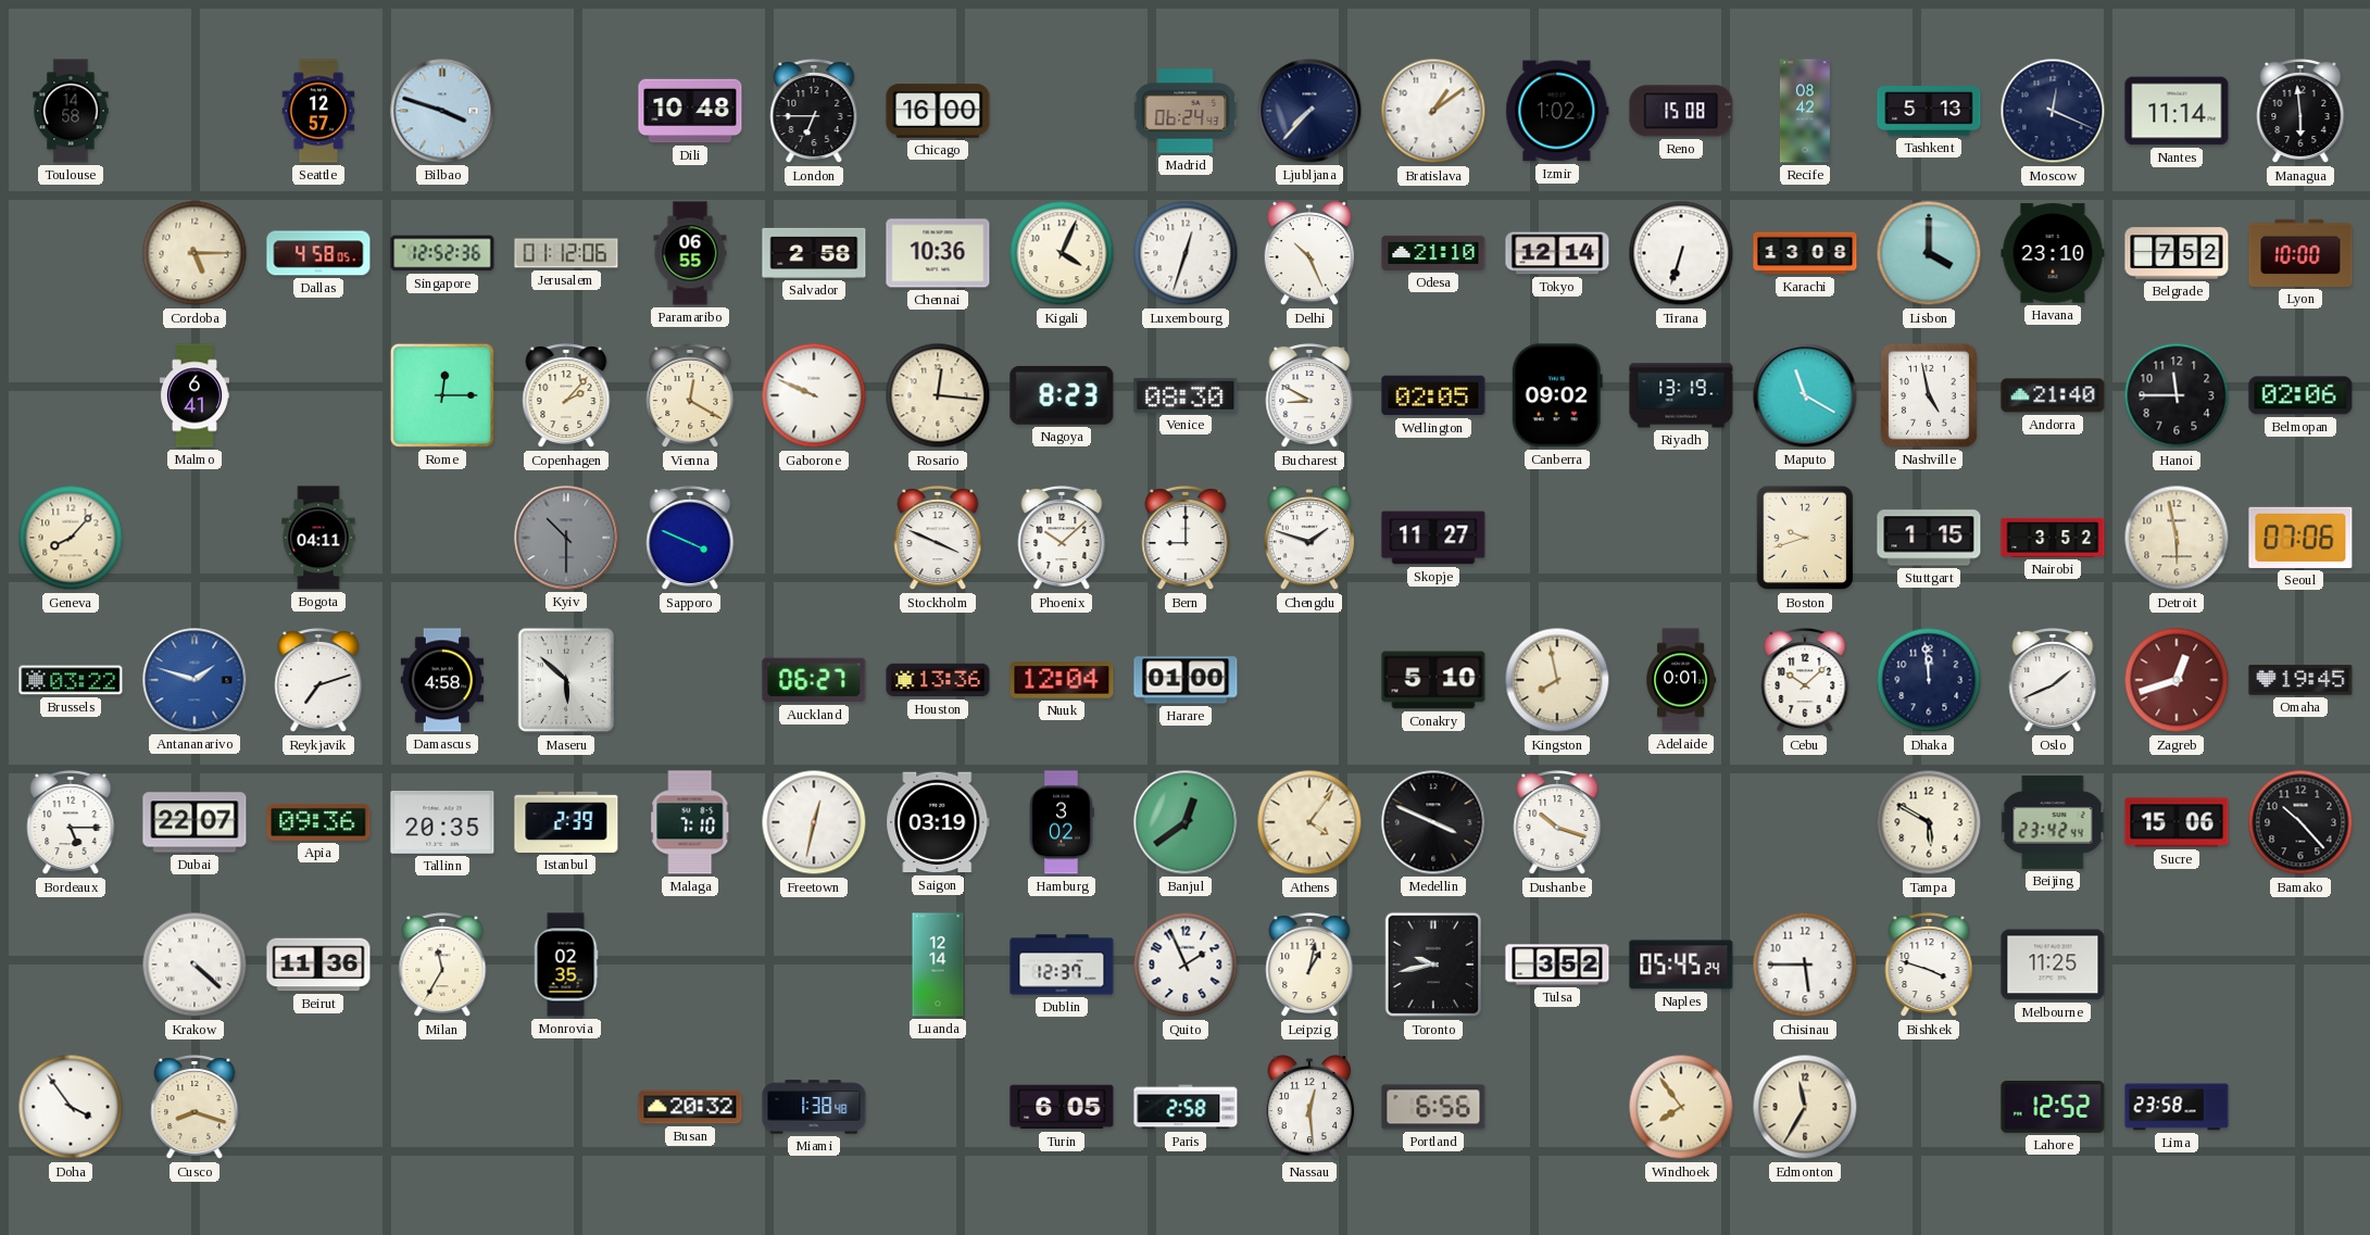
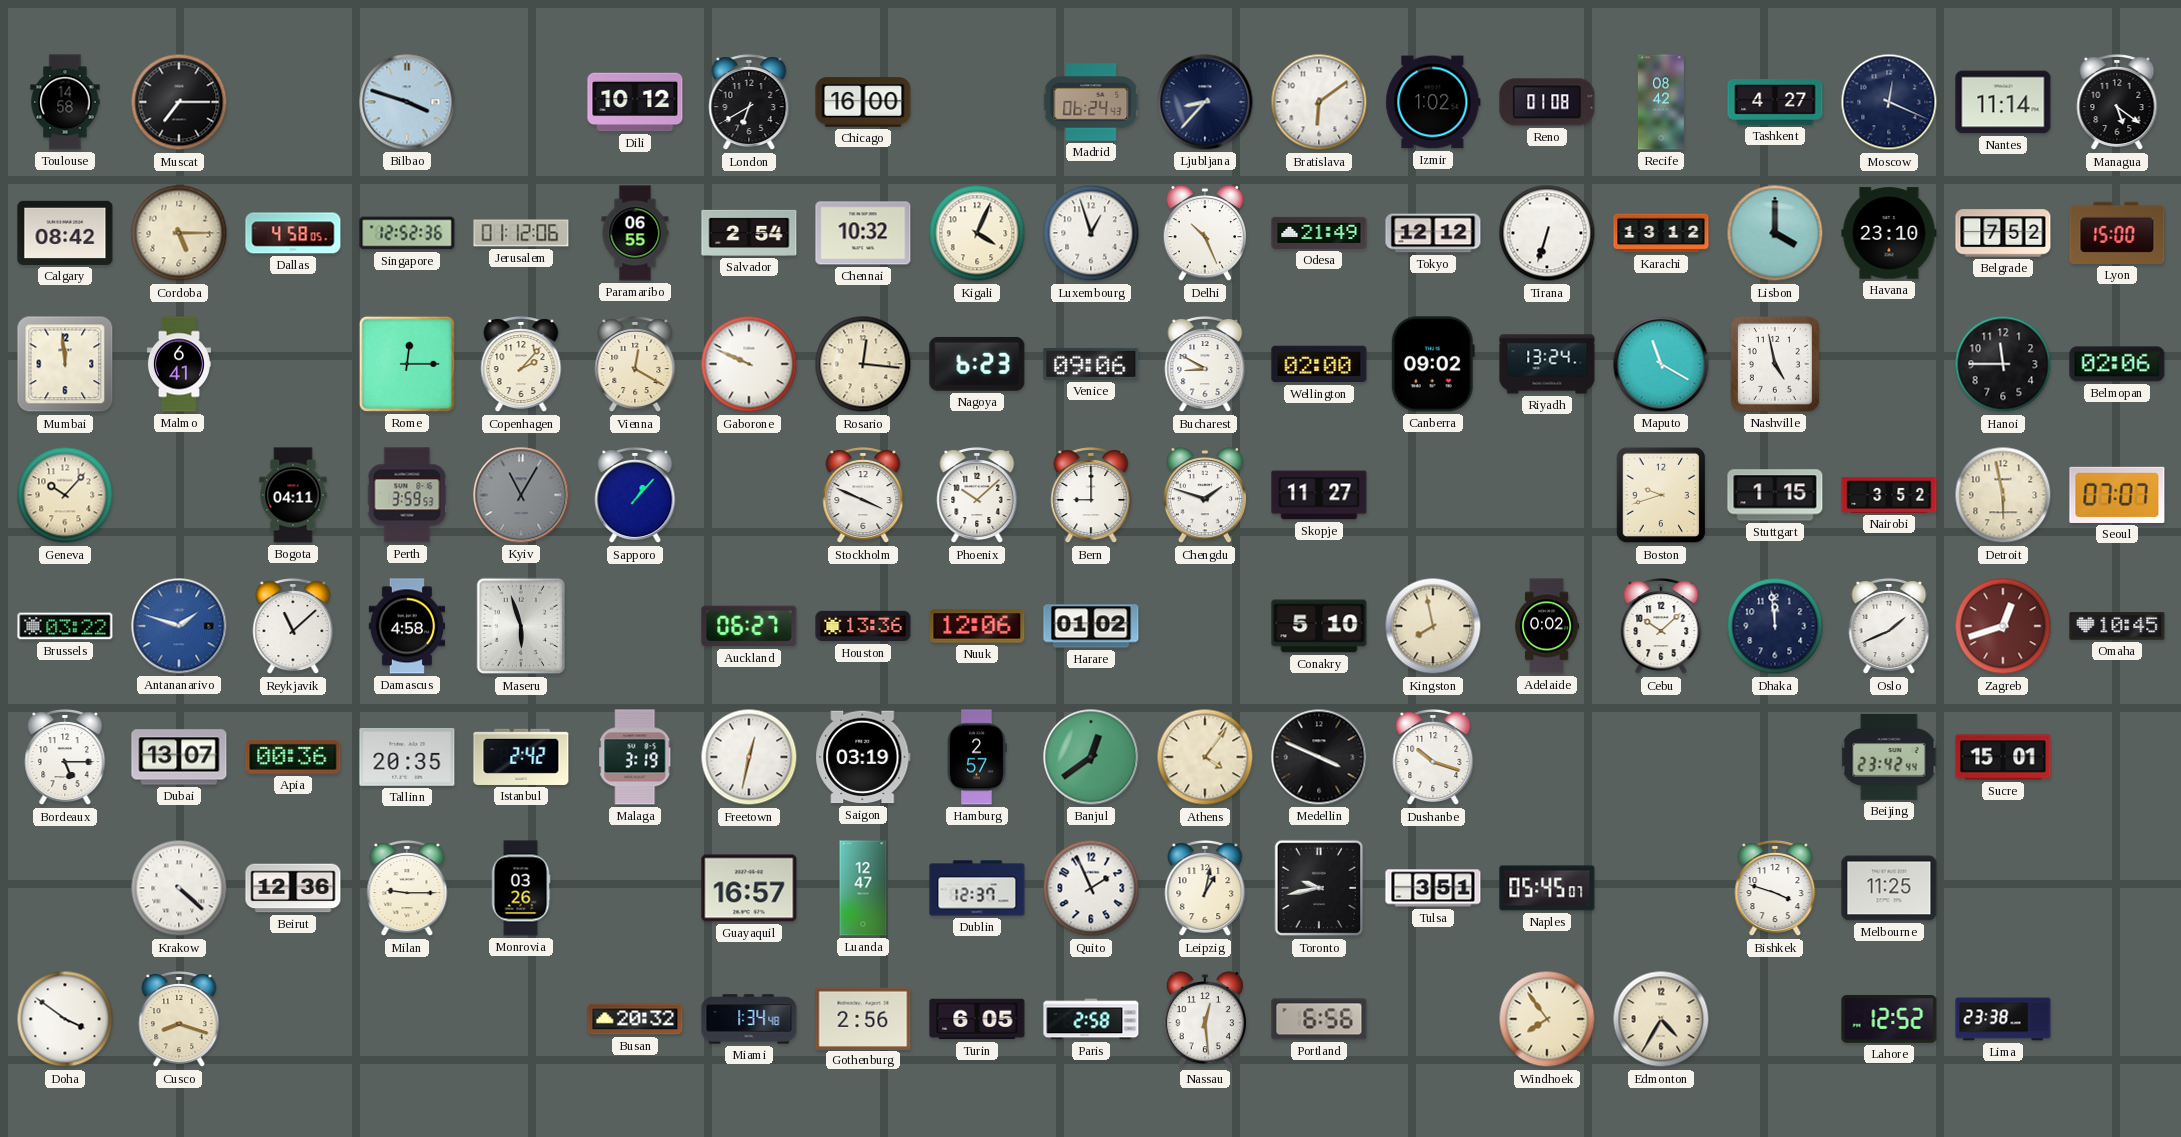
Muscat: none -> 7:15
Seattle: 12:57 -> none
Dili: 10:48 -> 10:12
London: 6:45 -> 6:40
Ljubljana: 7:37 -> 8:37
Bratislava: 1:09 -> 6:09
Reno: 15:08 -> 01:08
Tashkent: 5:13 -> 4:27
Managua: 5:59 -> 5:21
Calgary: none -> 08:42
Salvador: 2:58 -> 2:54
Chennai: 10:36 -> 10:32
Luxembourg: 12:33 -> 12:57
Odesa: 21:10 -> 21:49
Tokyo: 12:14 -> 12:12
Karachi: 13:08 -> 13:12
Lyon: 10:00 -> 15:00
Mumbai: none -> 11:59
Nagoya: 8:23 -> 6:23
Venice: 08:30 -> 09:06
Wellington: 02:05 -> 02:00
Riyadh: 13:19 -> 13:24
Andorra: 21:40 -> none
Geneva: 8:07 -> 10:07
Perth: none -> 3:59
Kyiv: 10:30 -> 11:05
Sapporo: 3:49 -> 1:07
Seoul: 07:06 -> 07:07
Reykjavik: 7:12 -> 11:08
Maseru: 5:52 -> 5:57
Nuuk: 12:04 -> 12:06
Harare: 01:00 -> 01:02
Adelaide: 0:01 -> 0:02
Omaha: 19:45 -> 10:45
Dubai: 22:07 -> 13:07
Apia: 09:36 -> 00:36
Istanbul: 2:39 -> 2:42
Malaga: 7:10 -> 3:19
Hamburg: 3:02 -> 2:57
Tampa: 5:50 -> none
Sucre: 15:06 -> 15:01
Bamako: 10:23 -> none
Beirut: 11:36 -> 12:36
Milan: 11:35 -> 9:15
Monrovia: 02:35 -> 03:26
Guayaquil: none -> 16:57
Luanda: 12:14 -> 12:47
Tulsa: 3:52 -> 3:51
Naples: 05:45:24 -> 05:45:07
Chisinau: 5:45 -> none
Doha: 3:54 -> 3:51
Miami: 1:38 -> 1:34
Gothenburg: none -> 2:56
Edmonton: 11:35 -> 4:35
Lima: 23:58 -> 23:38
